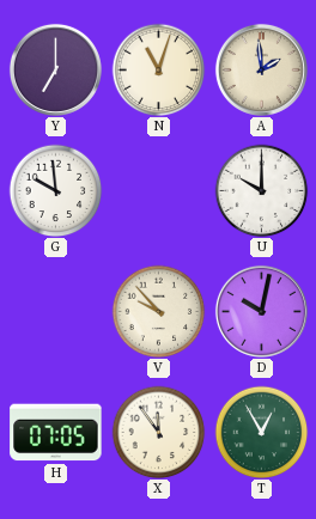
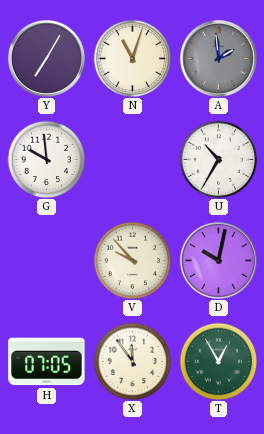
Y: 7:00 -> 7:05
A dial: cream -> grey
U: 10:00 -> 10:35
